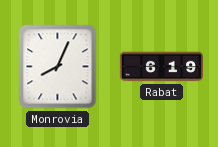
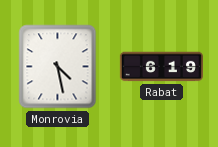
Monrovia: 8:04 -> 4:28
